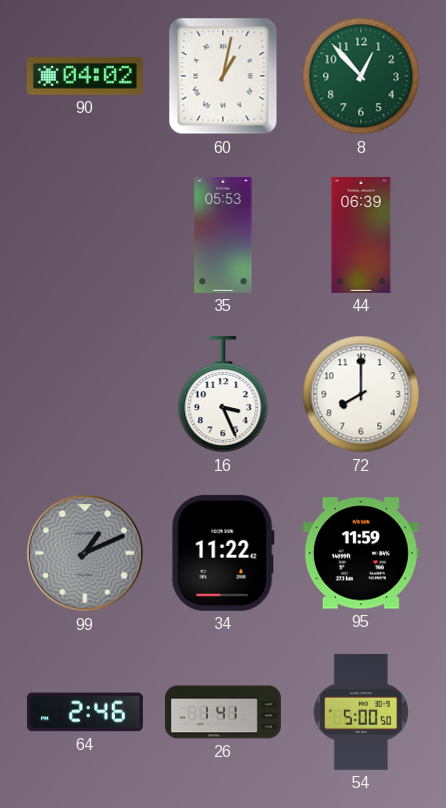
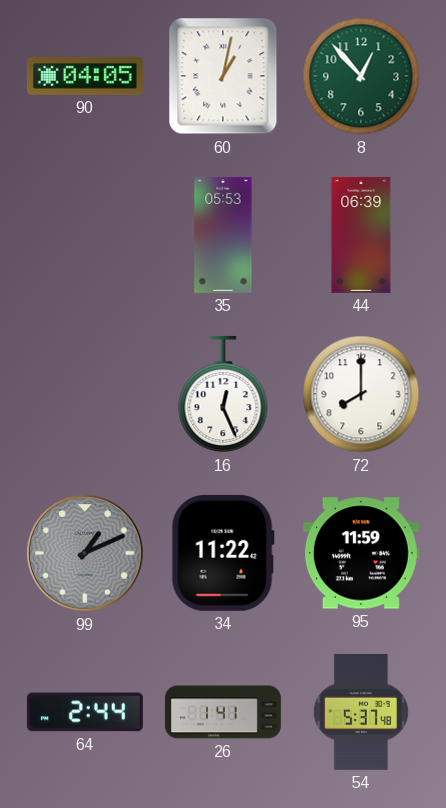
90: 04:02 -> 04:05
16: 3:26 -> 12:26
64: 2:46 -> 2:44
54: 5:00 -> 5:37
